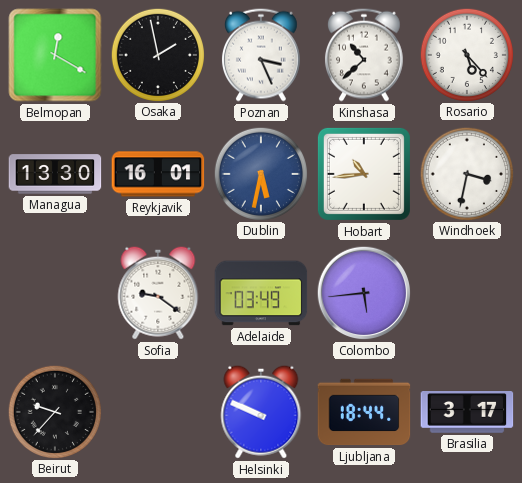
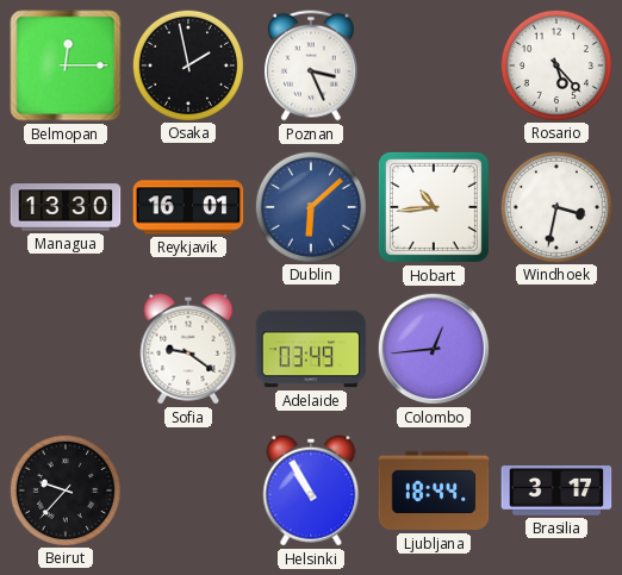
Belmopan: 12:20 -> 12:15
Kinshasa: 10:38 -> none
Dublin: 5:32 -> 6:08
Colombo: 5:44 -> 12:44
Helsinki: 9:49 -> 10:55
